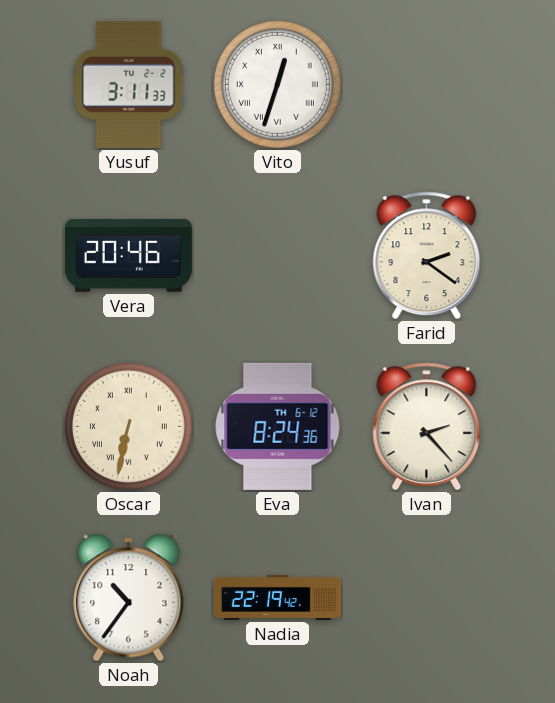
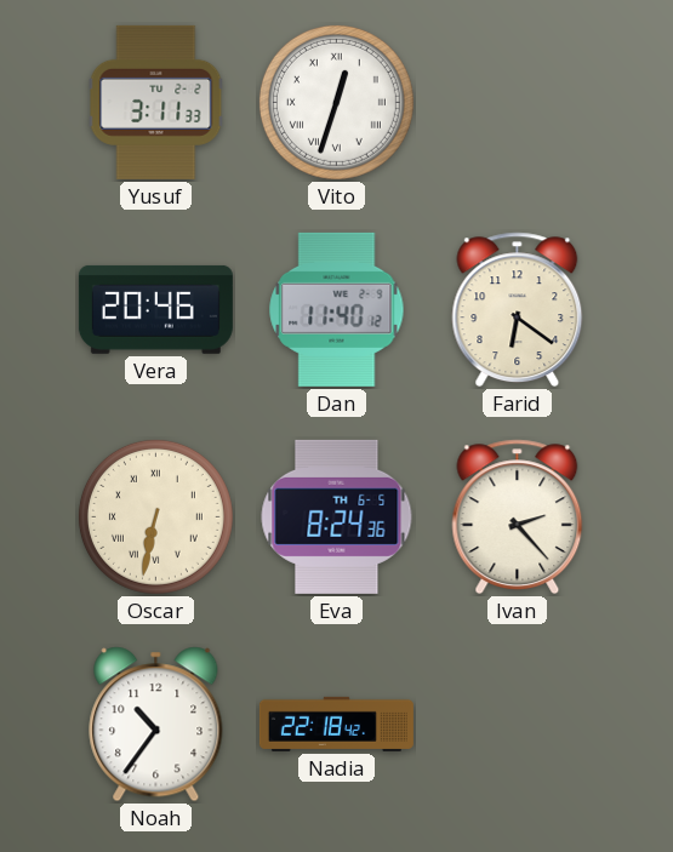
Dan: none -> 11:40
Farid: 2:21 -> 6:21
Eva date: TH 6-12 -> TH 6-5
Nadia: 22:19 -> 22:18
